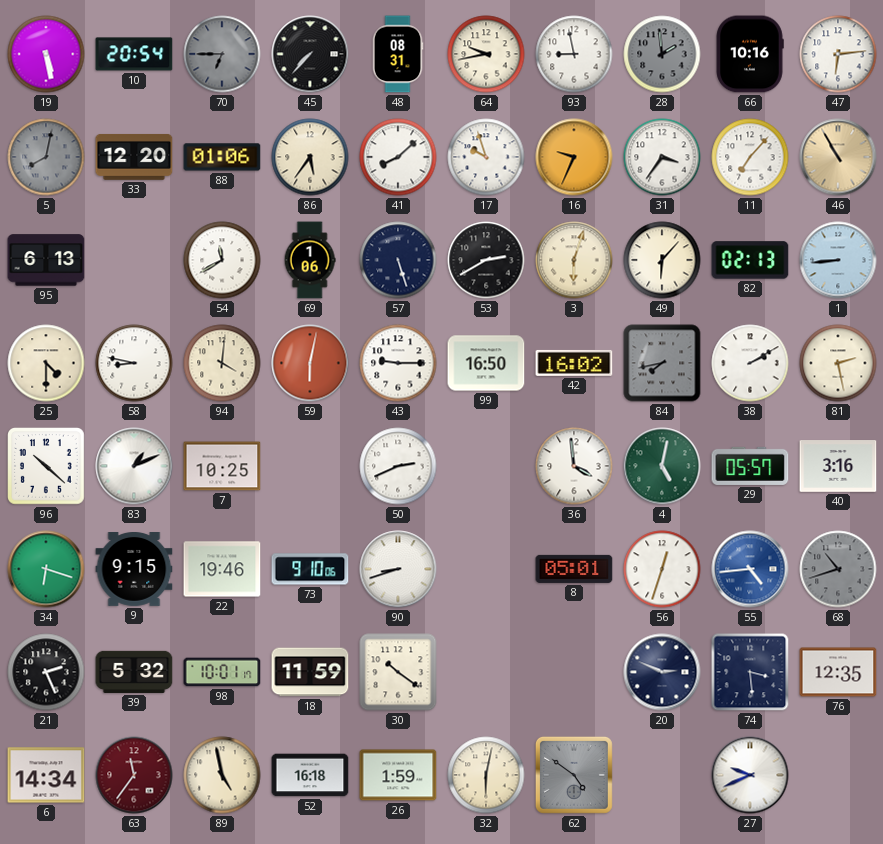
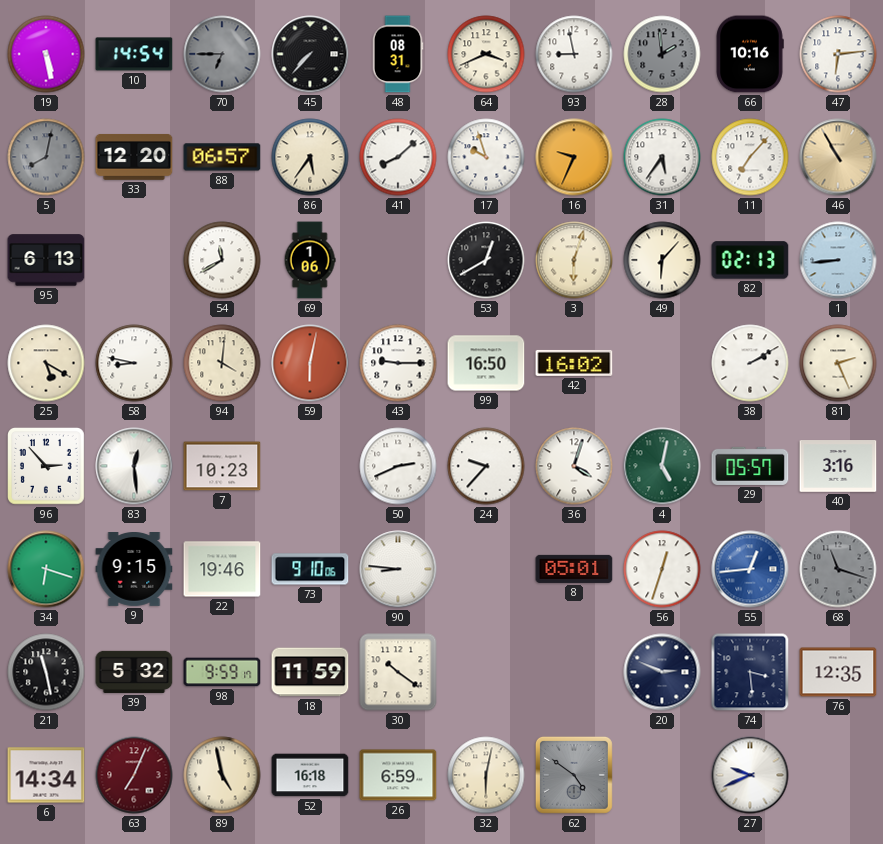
10: 20:54 -> 14:54
64: 9:43 -> 3:41
88: 01:06 -> 06:57
31: 3:36 -> 5:36
57: 5:27 -> none
53: 2:40 -> 12:40
25: 4:30 -> 5:20
84: 7:43 -> none
81: 2:28 -> 2:26
96: 10:22 -> 2:53
83: 1:11 -> 12:29
7: 10:25 -> 10:23
24: none -> 9:37
36: 3:59 -> 4:03
90: 8:42 -> 8:46
55: 4:44 -> 12:44
68: 10:42 -> 11:18
21: 2:26 -> 11:28
98: 10:01 -> 9:59
63: 11:36 -> 7:04
26: 1:59 -> 6:59
